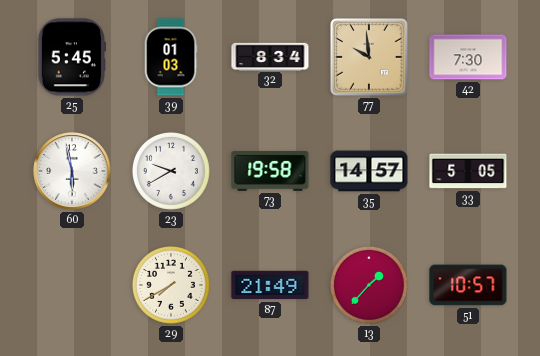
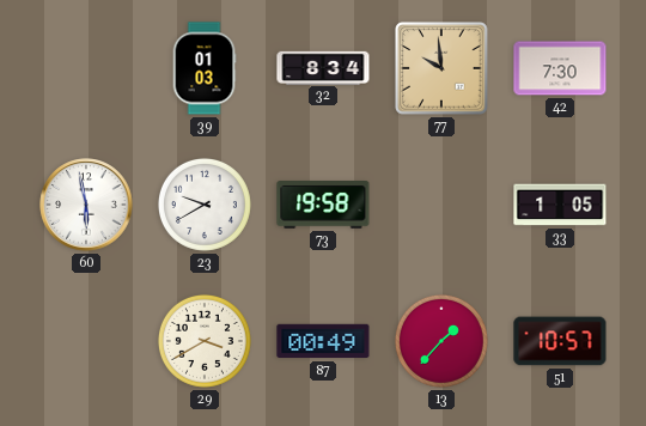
25: 5:45 -> none
35: 14:57 -> none
33: 5:05 -> 1:05
29: 7:40 -> 3:40
87: 21:49 -> 00:49
